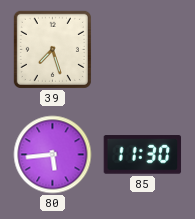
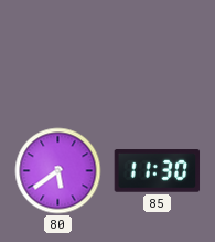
39: 7:27 -> none
80: 5:44 -> 5:39
